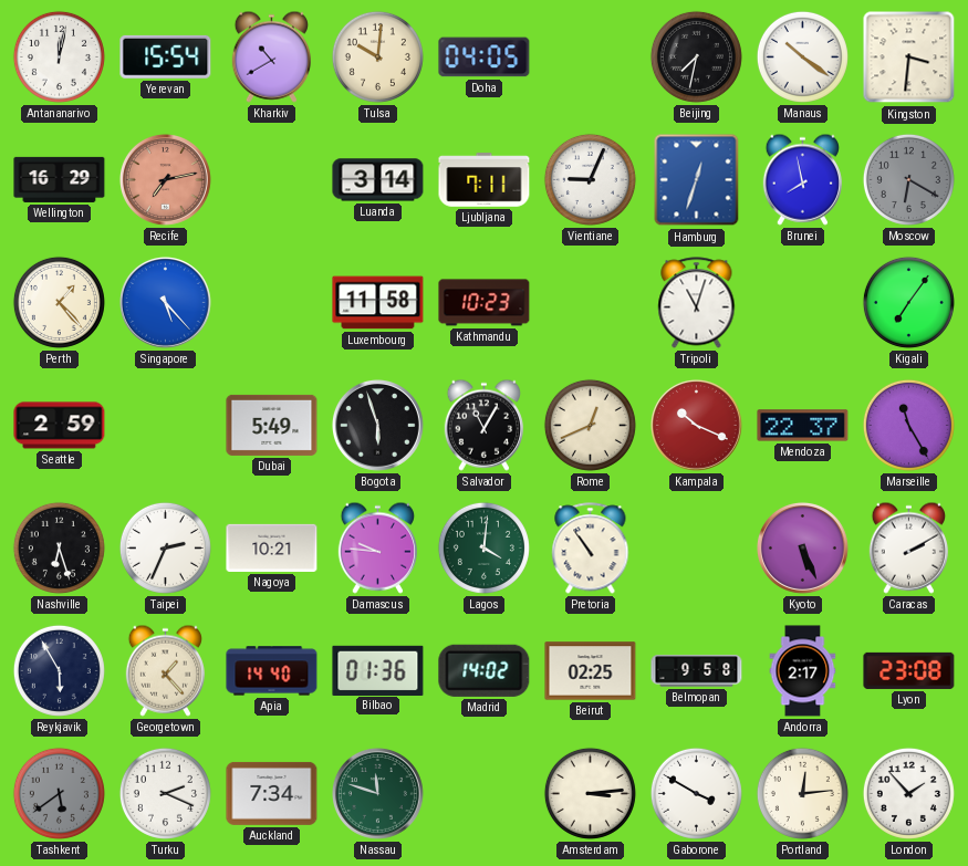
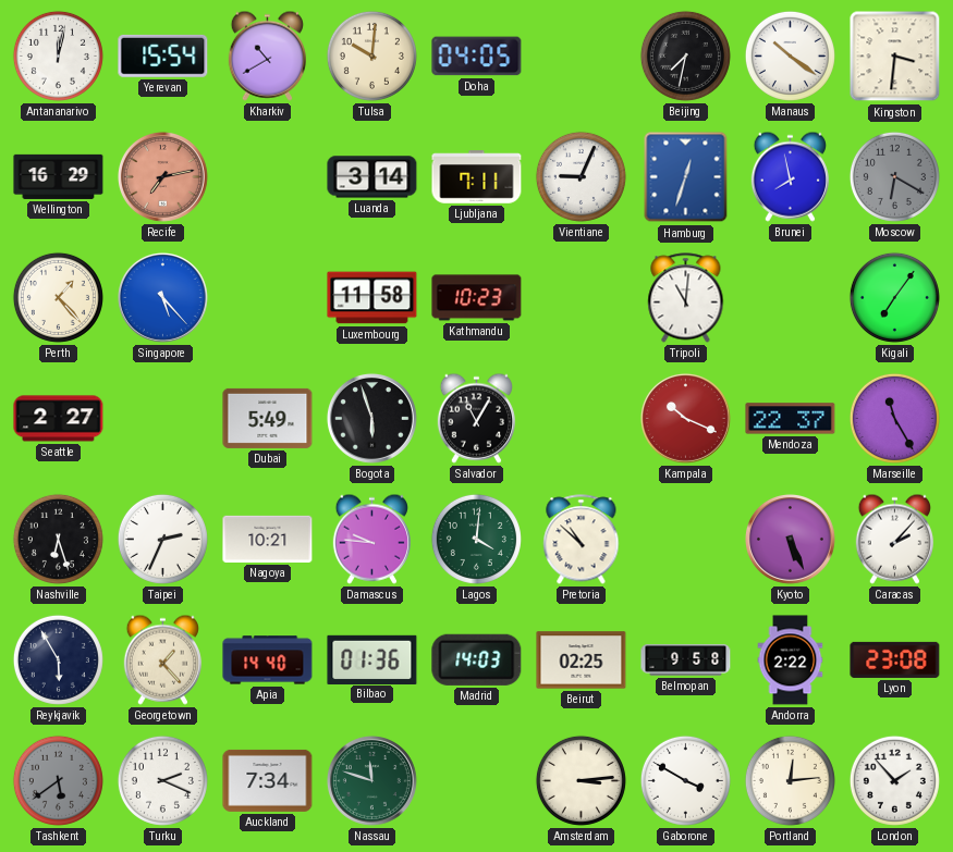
Tripoli: 11:03 -> 11:01
Seattle: 2:59 -> 2:27
Rome: 12:41 -> none
Pretoria: 10:54 -> 10:52
Caracas: 2:10 -> 2:07
Madrid: 14:02 -> 14:03
Andorra: 2:17 -> 2:22
